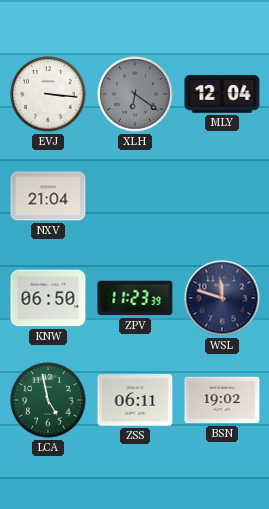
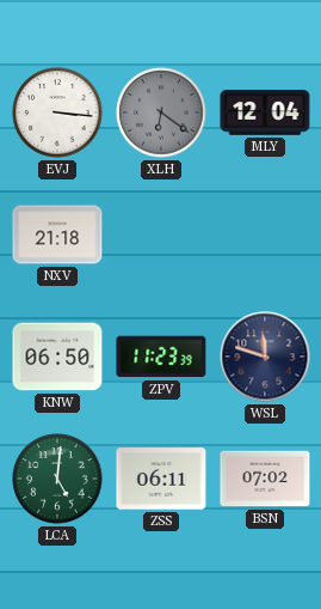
NXV: 21:04 -> 21:18
LCA: 4:58 -> 5:01
BSN: 19:02 -> 07:02
